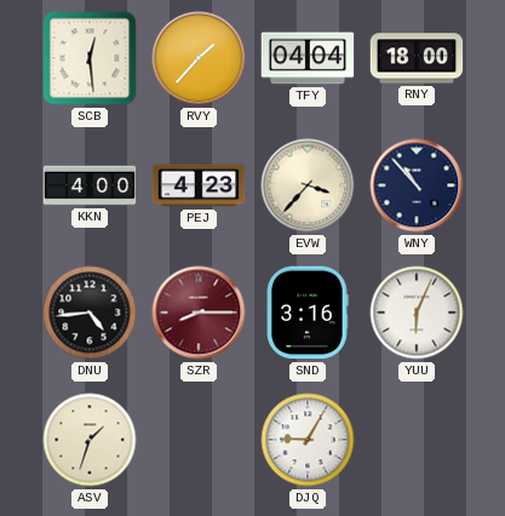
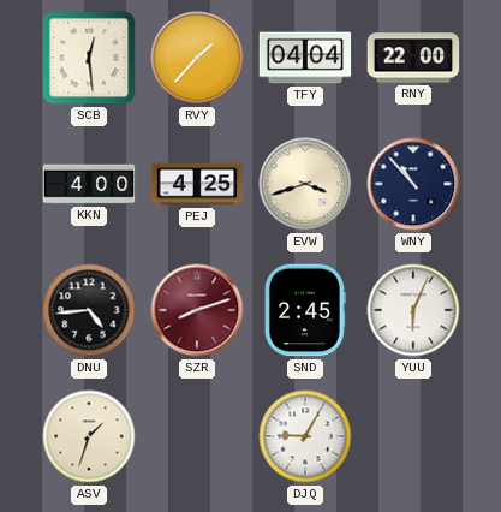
RNY: 18:00 -> 22:00
PEJ: 4:23 -> 4:25
EVW: 3:37 -> 3:42
SZR: 8:15 -> 8:12
SND: 3:16 -> 2:45
